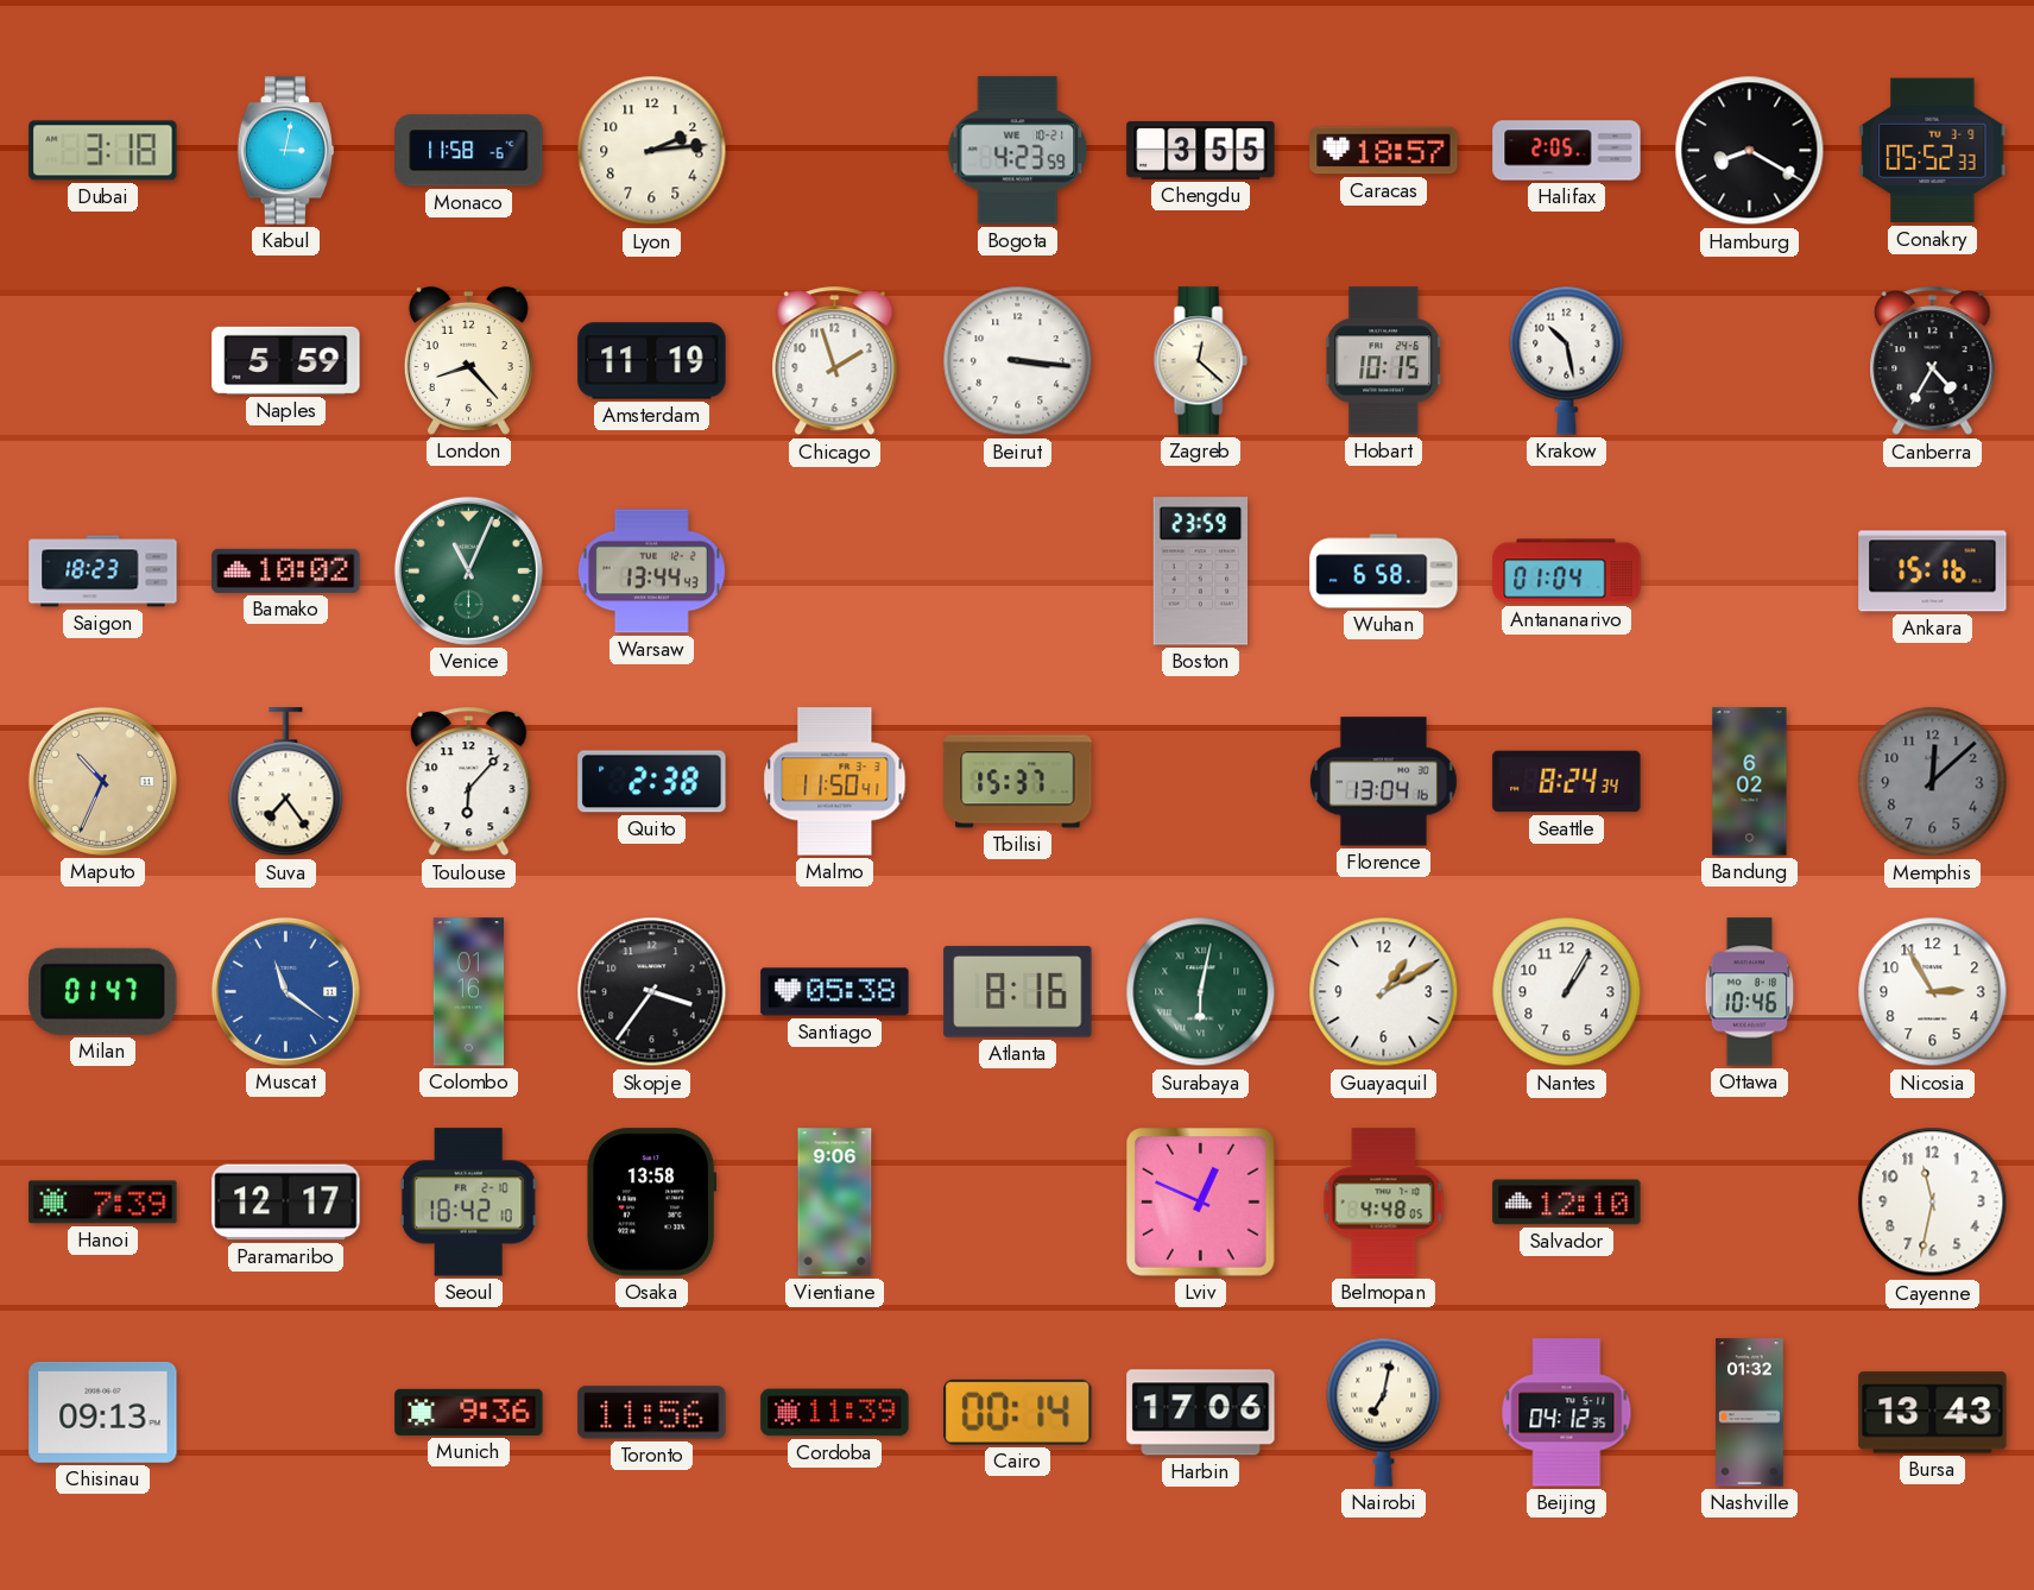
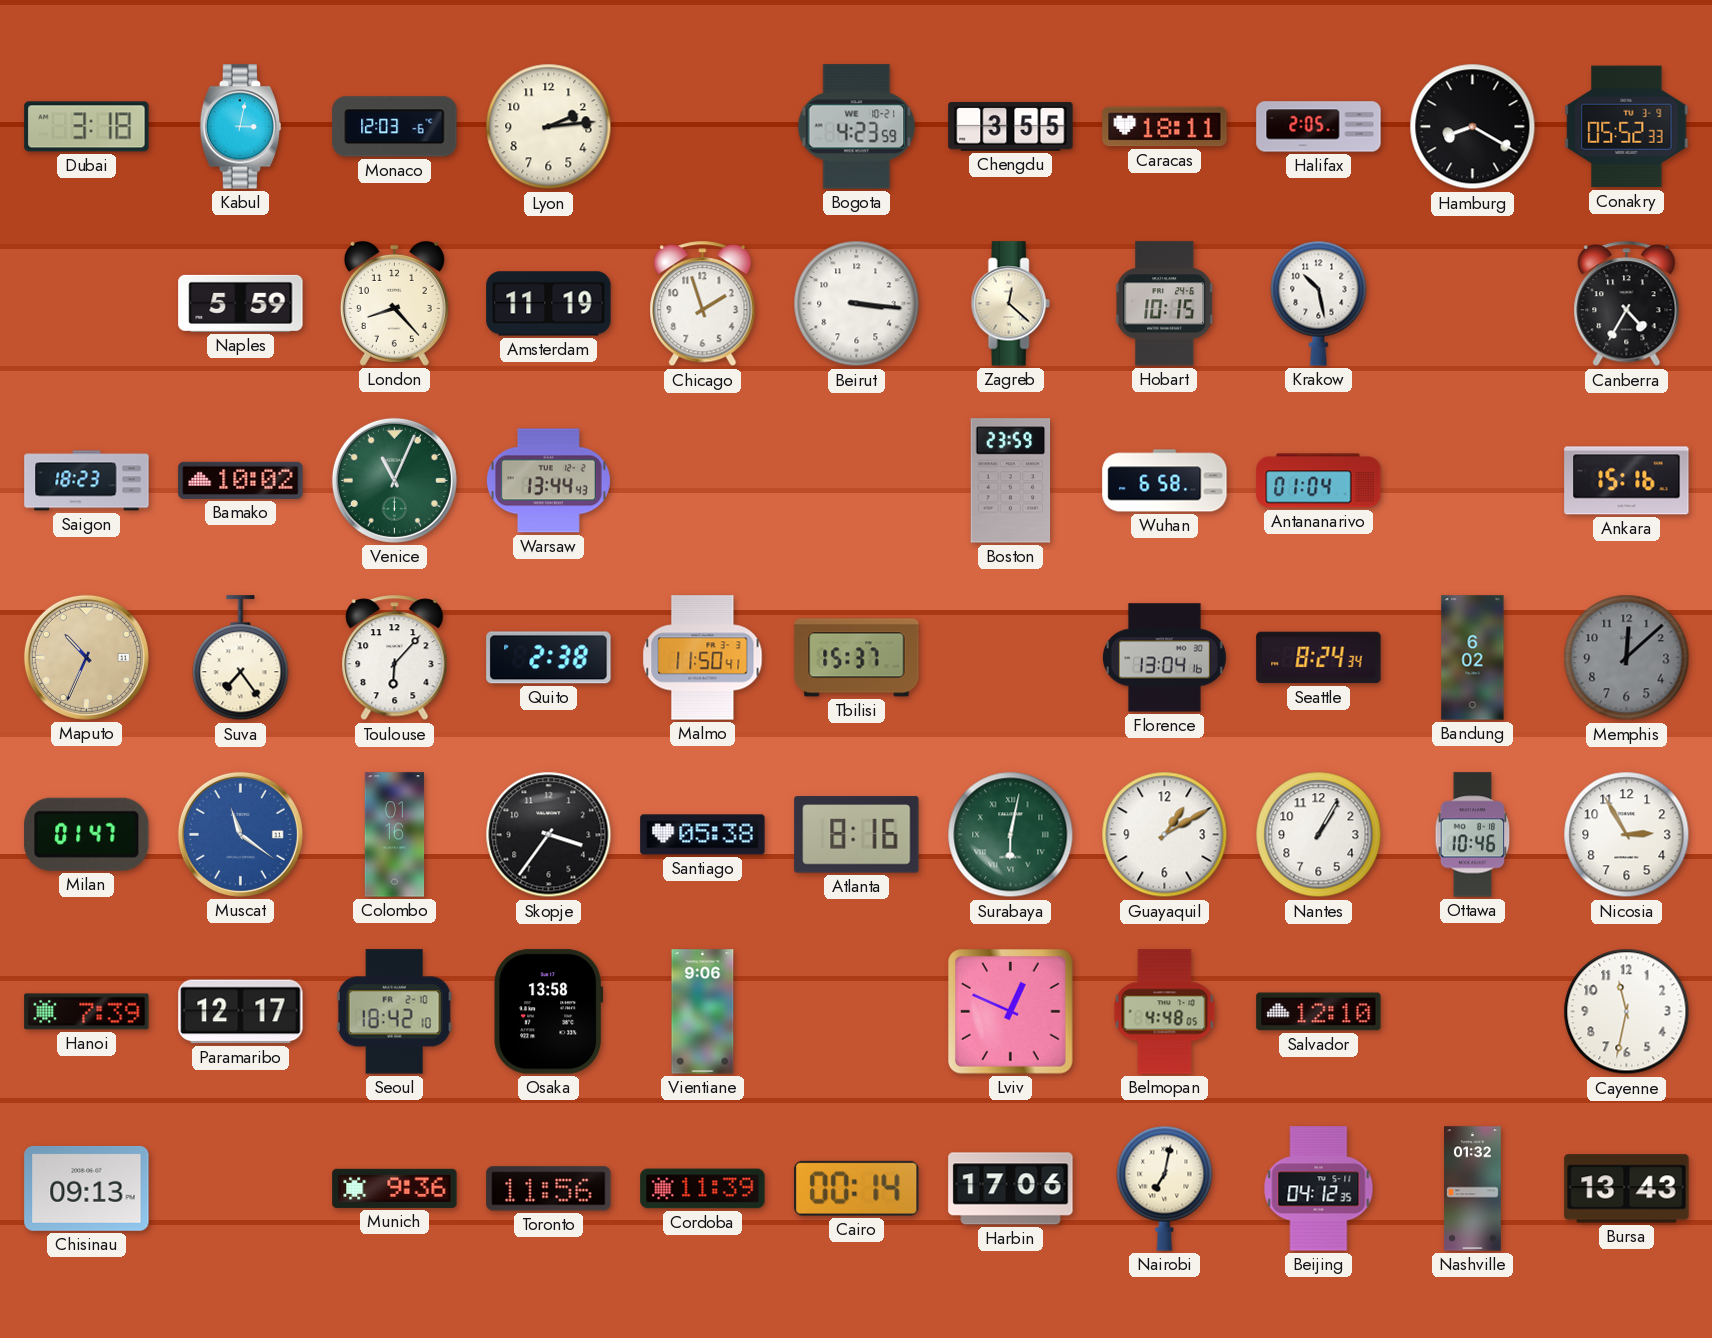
Monaco: 11:58 -> 12:03
Caracas: 18:57 -> 18:11
